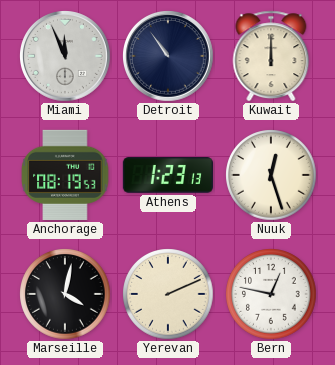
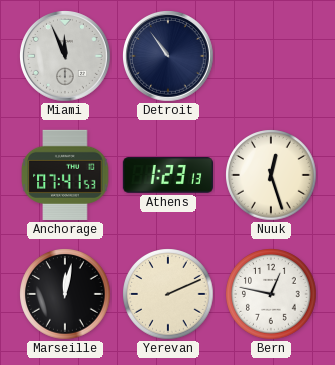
Kuwait: 12:00 -> none
Anchorage: 08:19 -> 07:41
Marseille: 4:02 -> 12:02
